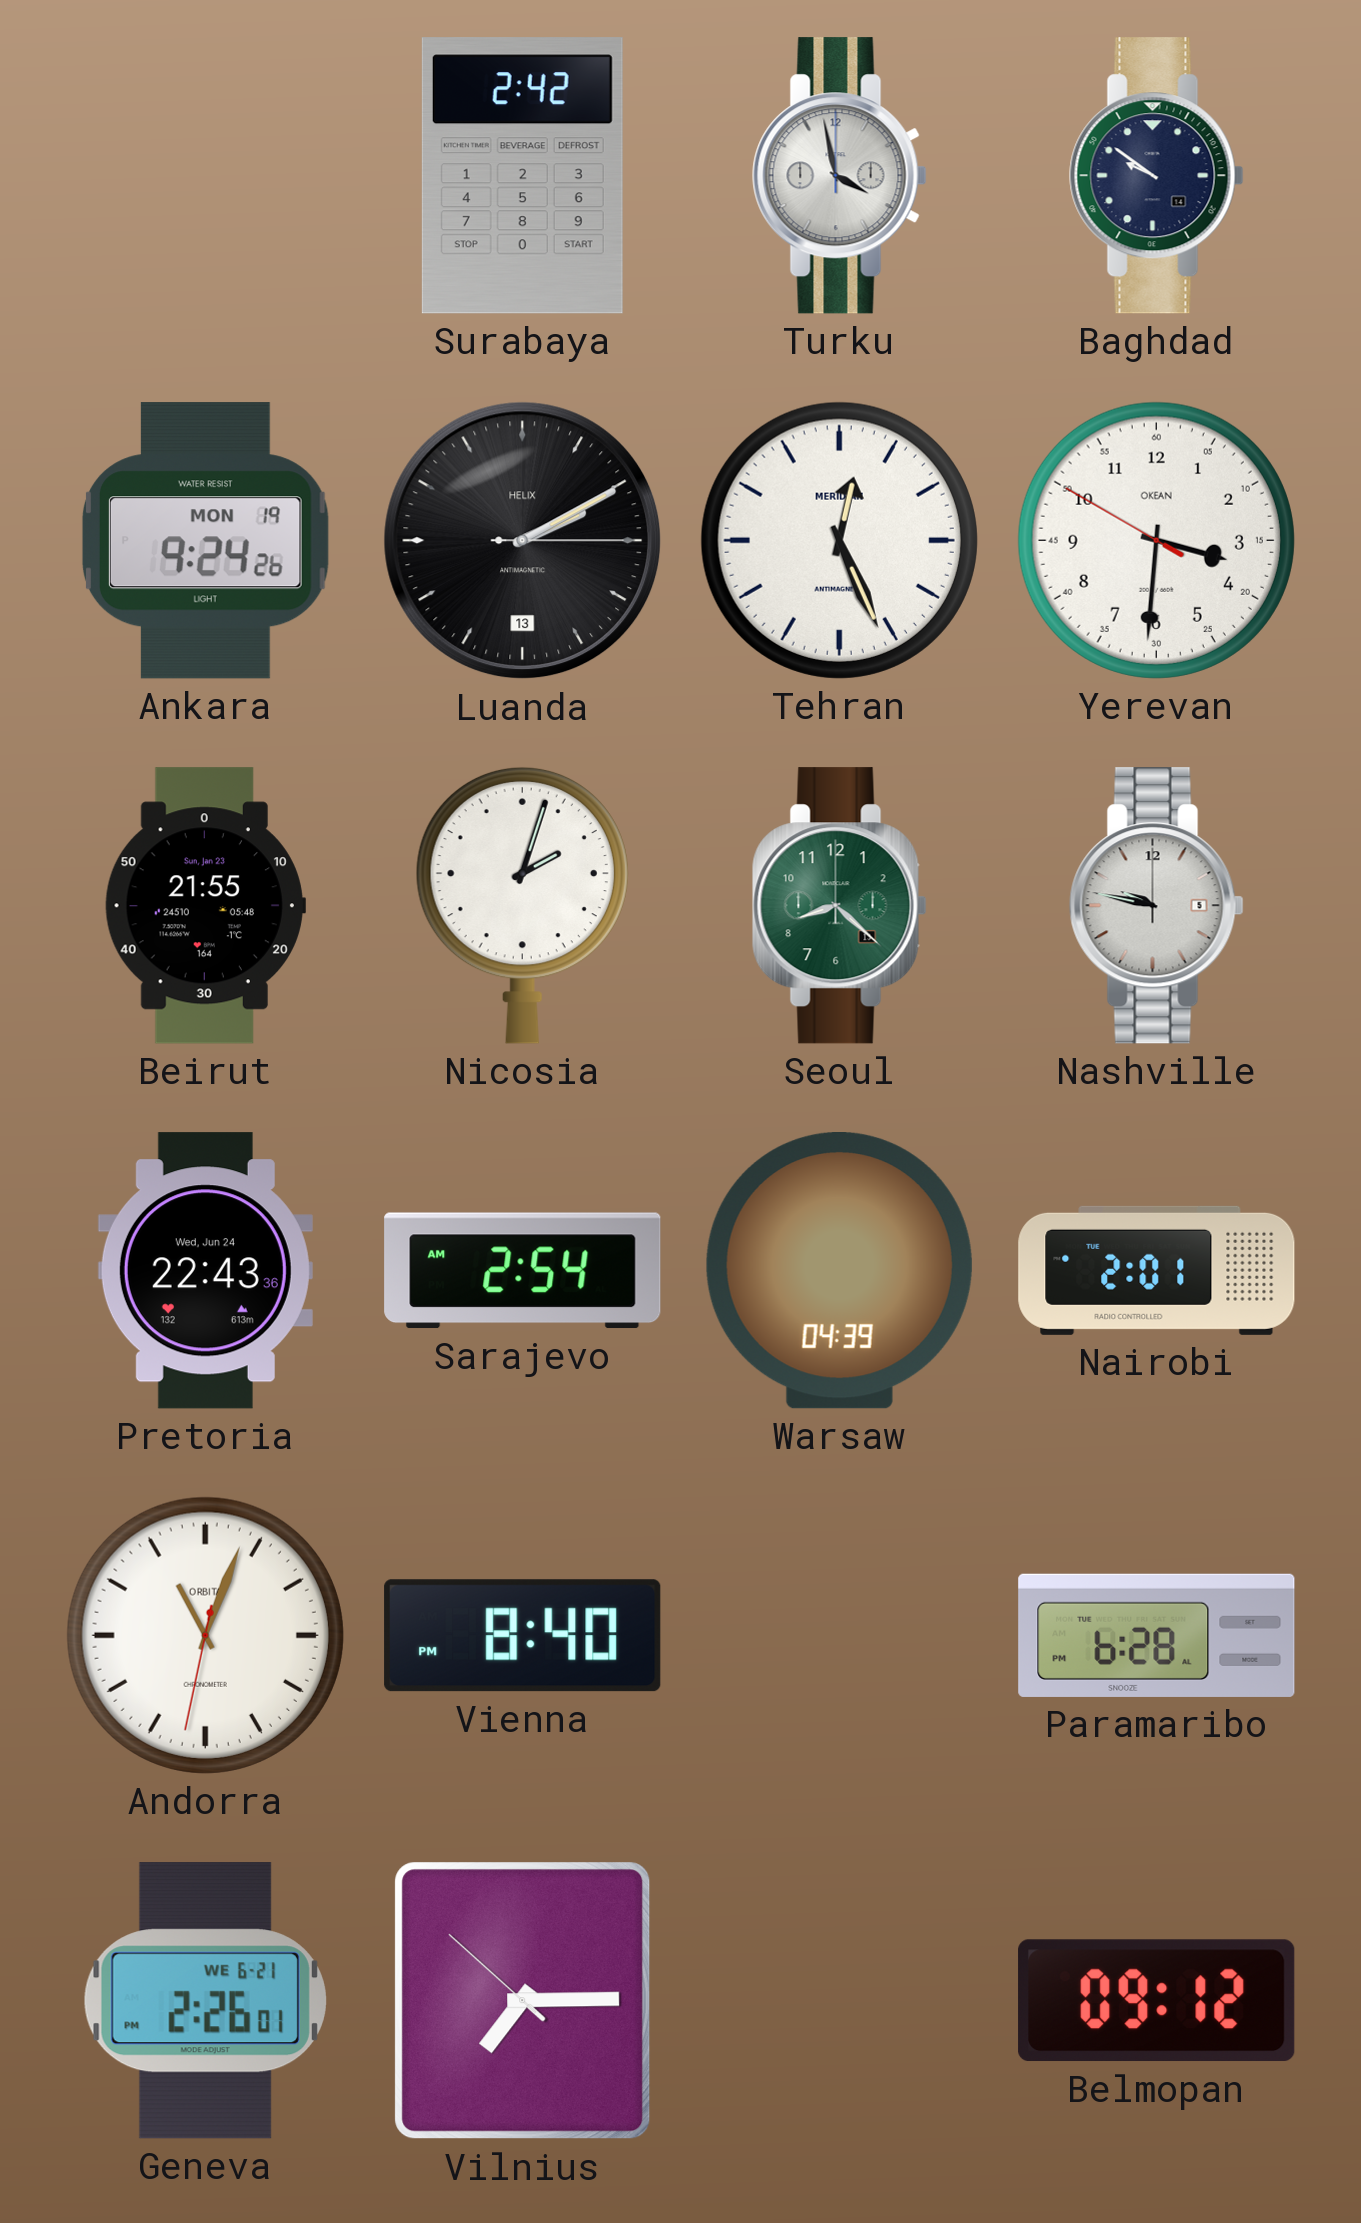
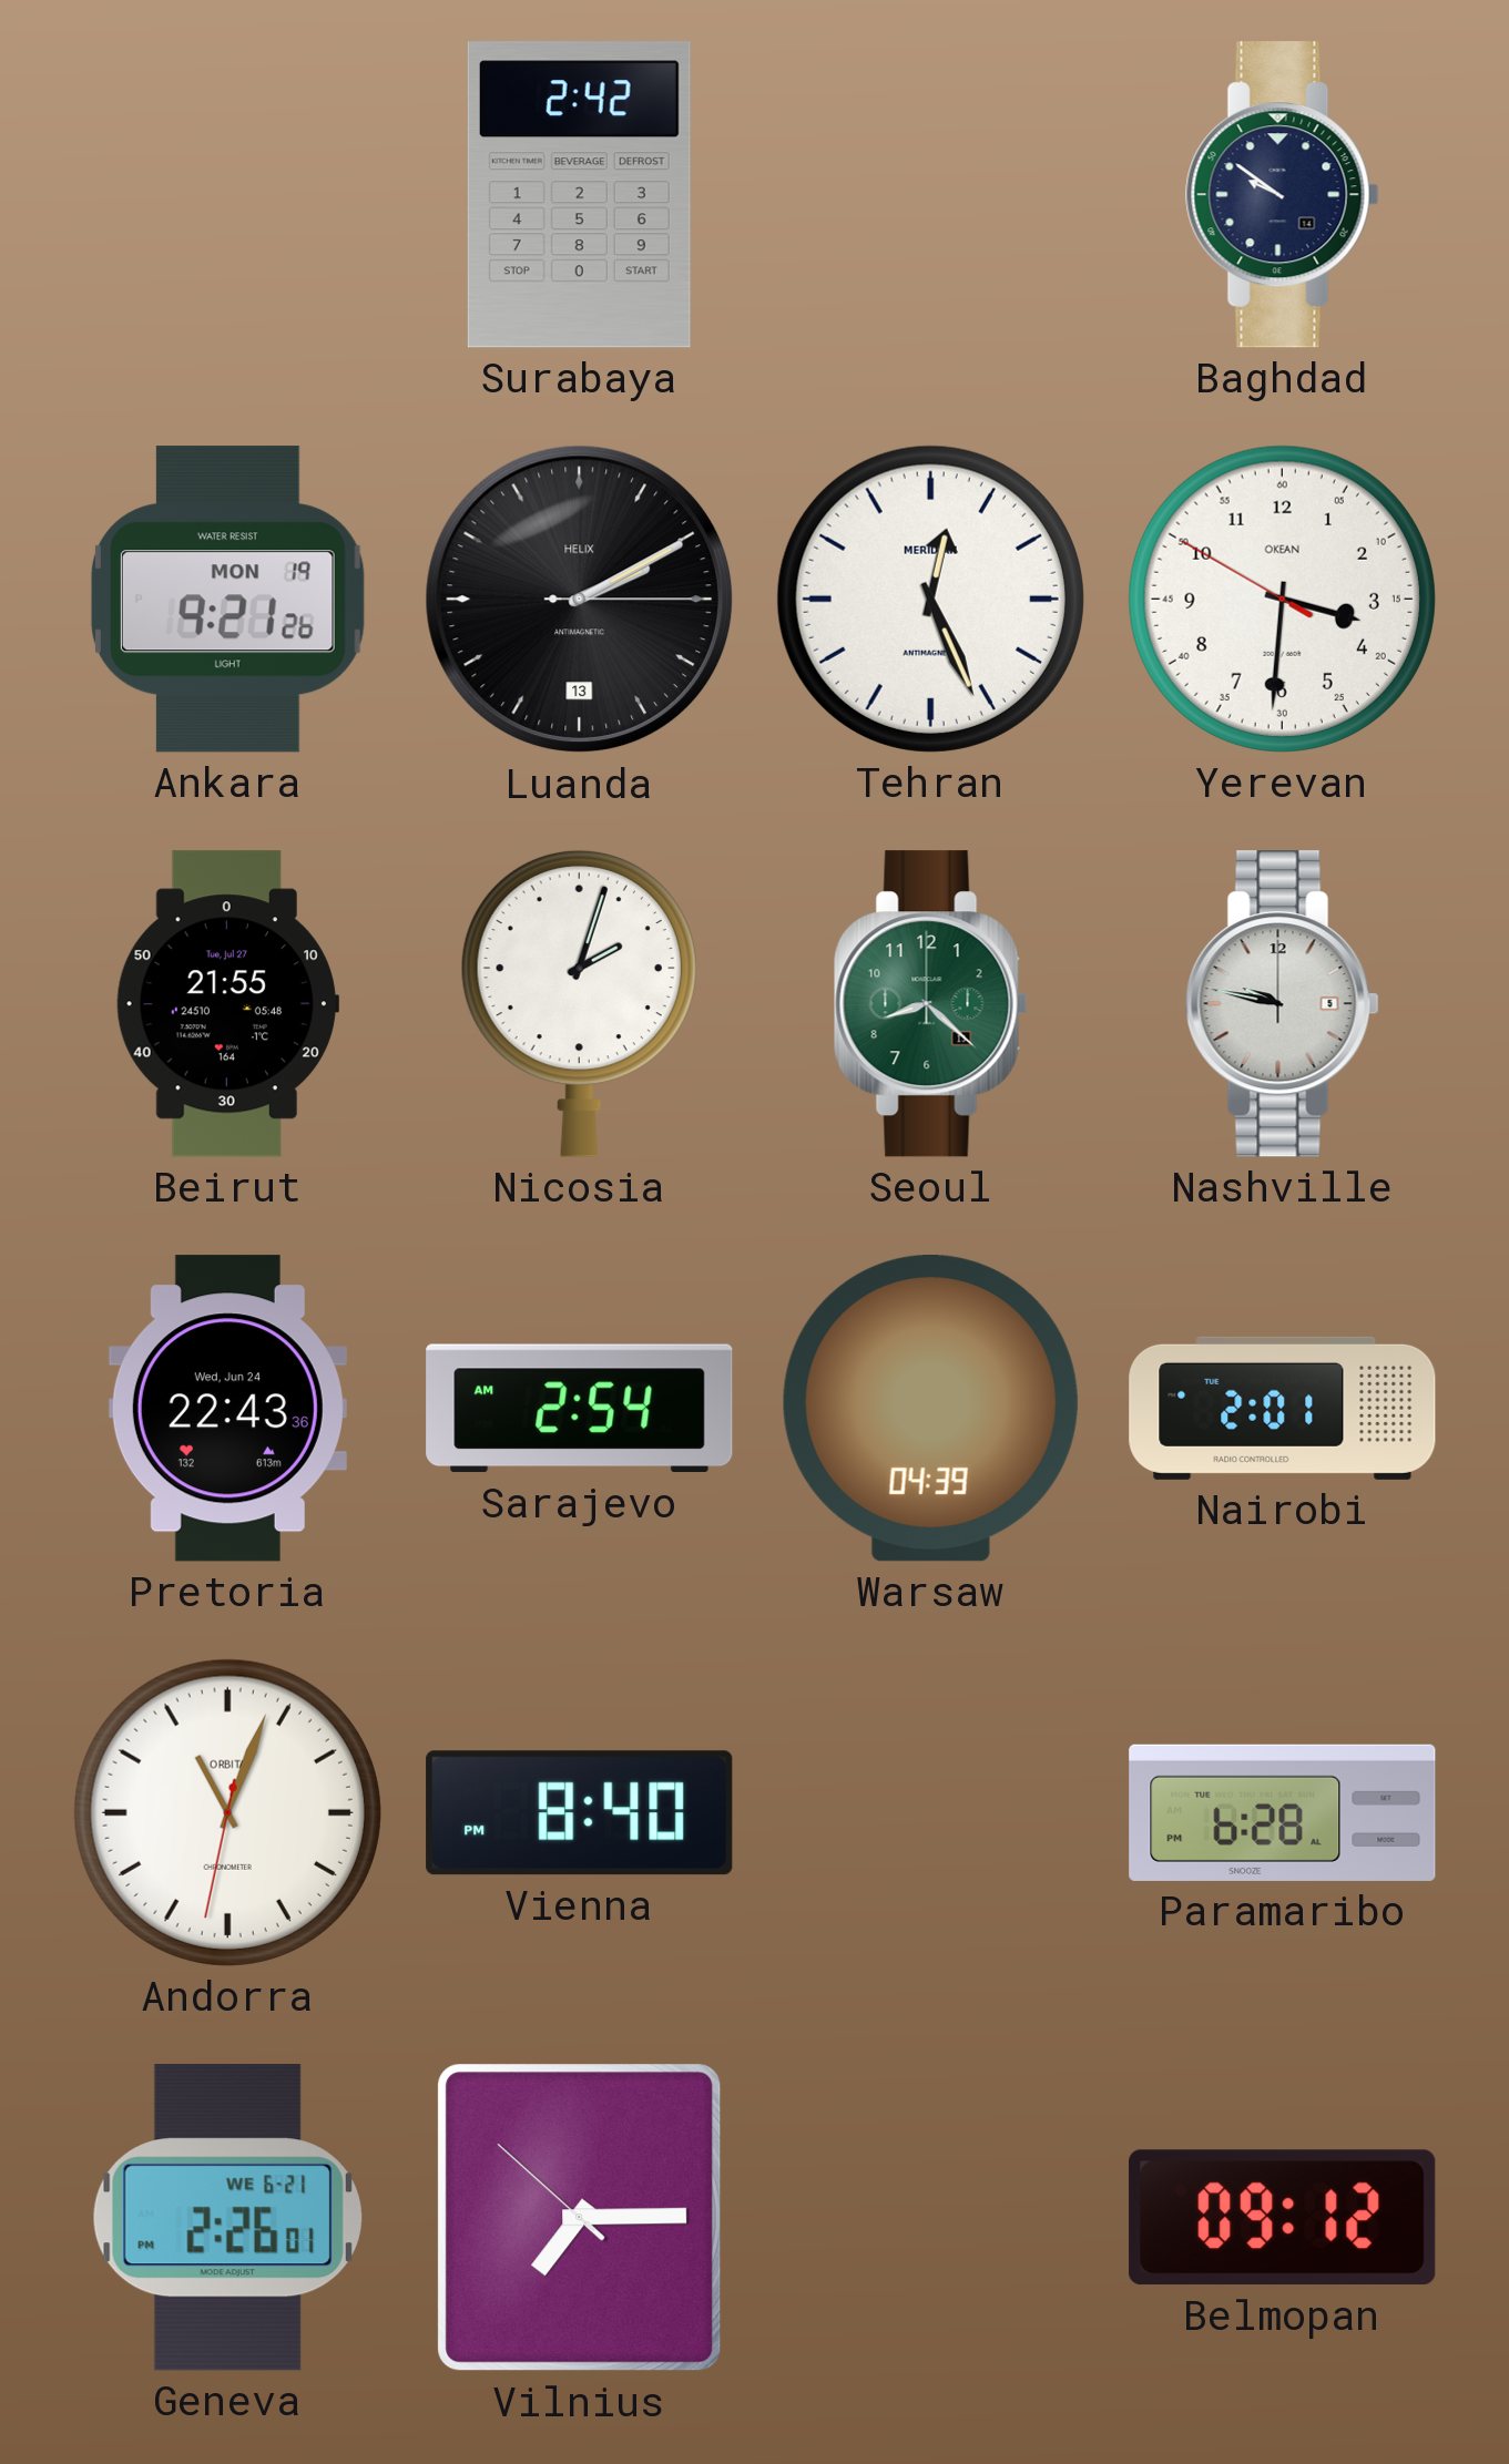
Turku: 3:58 -> none
Ankara: 9:24 -> 9:21
Beirut date: Sun, Jan 23 -> Tue, Jul 27
